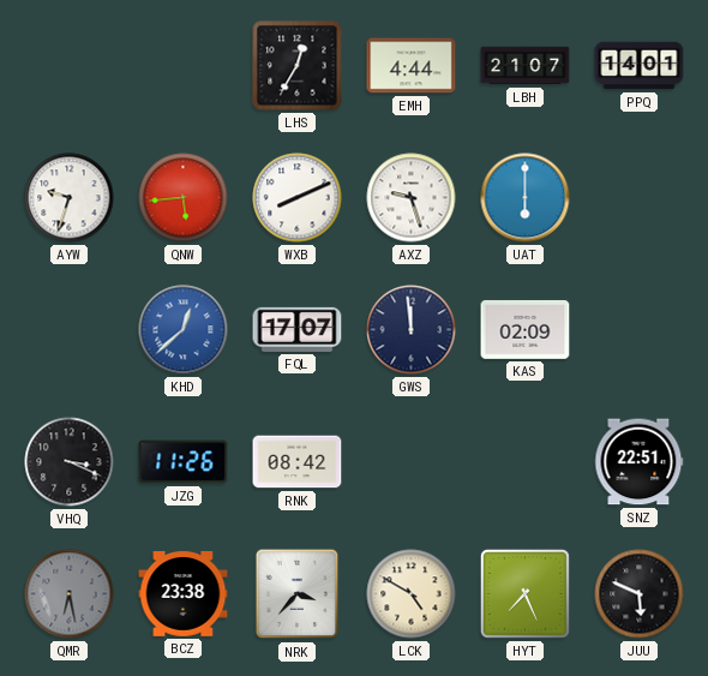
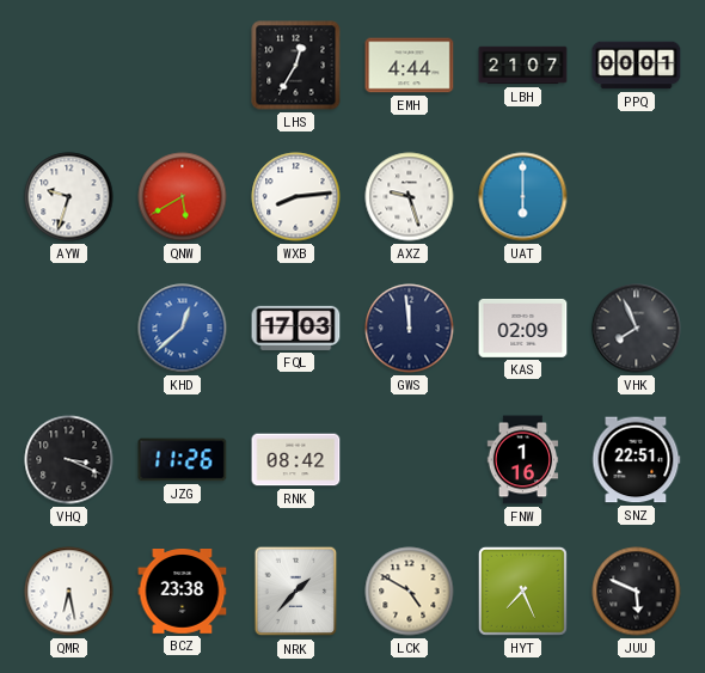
PPQ: 14:01 -> 00:01
QNW: 5:44 -> 5:40
WXB: 8:11 -> 8:14
FQL: 17:07 -> 17:03
VHK: none -> 7:56
FNW: none -> 1:16
QMR dial: grey -> white
NRK: 3:37 -> 1:37
